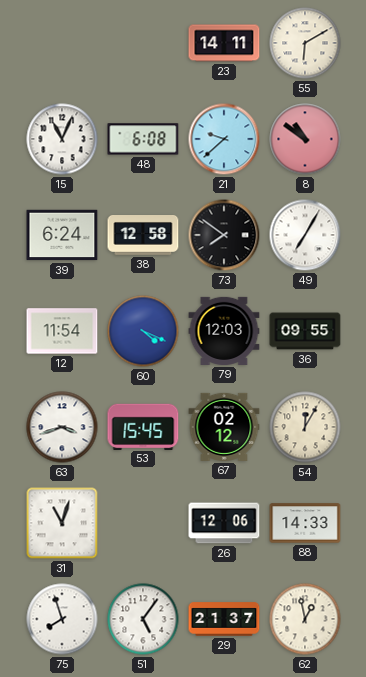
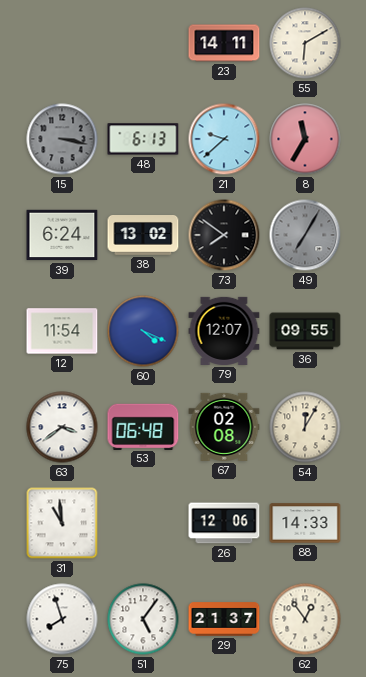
15: 11:04 -> 3:17
15 dial: white -> grey
48: 6:08 -> 6:13
8: 10:51 -> 11:35
38: 12:58 -> 13:02
49 dial: white -> grey
79: 12:03 -> 12:07
63: 3:42 -> 3:39
53: 15:45 -> 06:48
67: 02:12 -> 02:08
31: 11:03 -> 10:59
62: 12:58 -> 12:54
